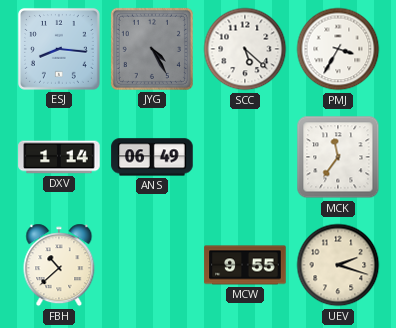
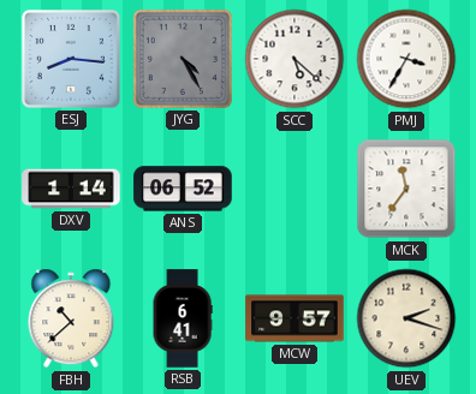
ANS: 06:49 -> 06:52
RSB: none -> 6:41
MCW: 9:55 -> 9:57
